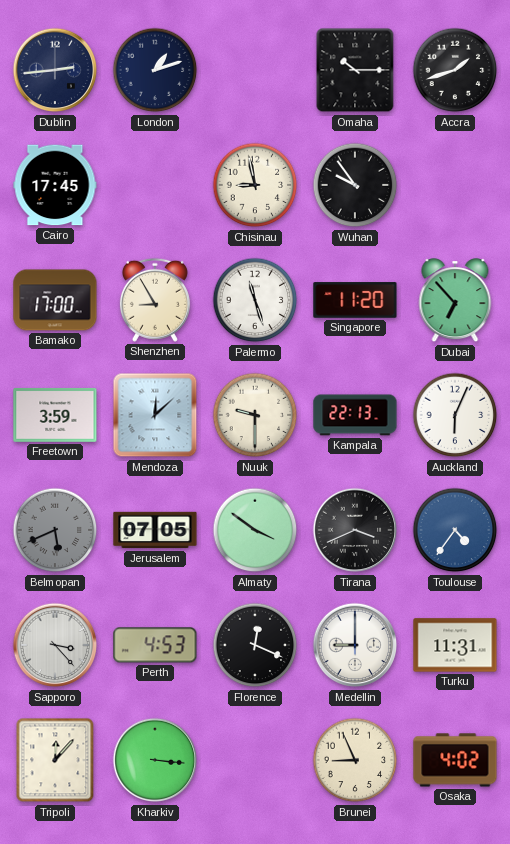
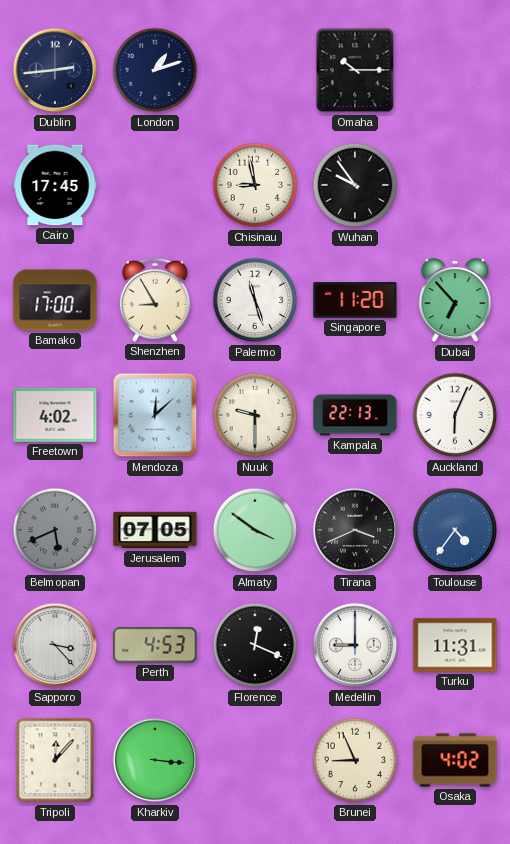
Accra: 1:42 -> none
Freetown: 3:59 -> 4:02
